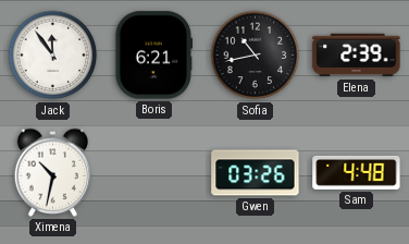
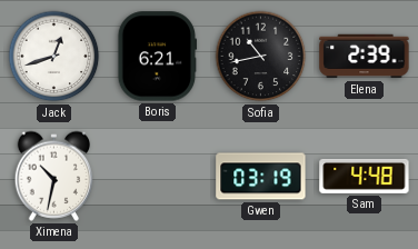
Jack: 11:54 -> 12:42
Gwen: 03:26 -> 03:19
